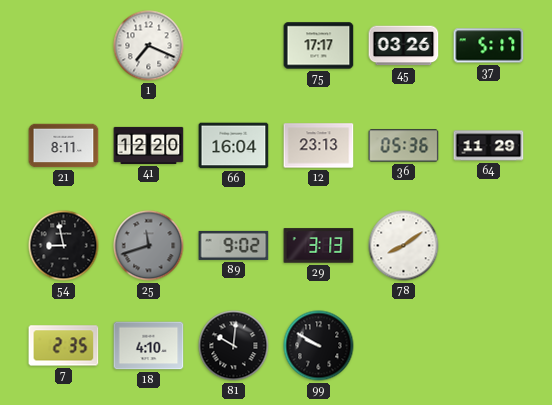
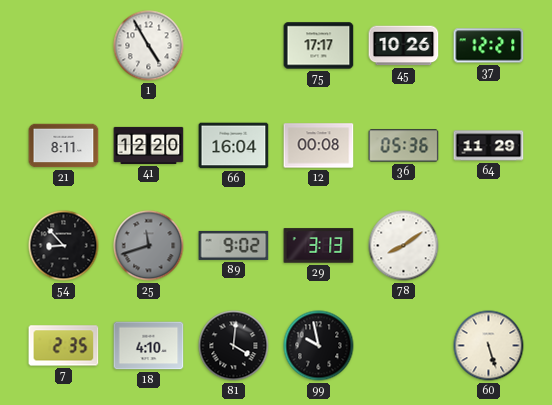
1: 7:19 -> 4:55
45: 03:26 -> 10:26
37: 5:17 -> 12:21
12: 23:13 -> 00:08
54: 8:58 -> 8:53
81: 10:01 -> 4:01
99: 9:50 -> 9:58
60: none -> 5:27
